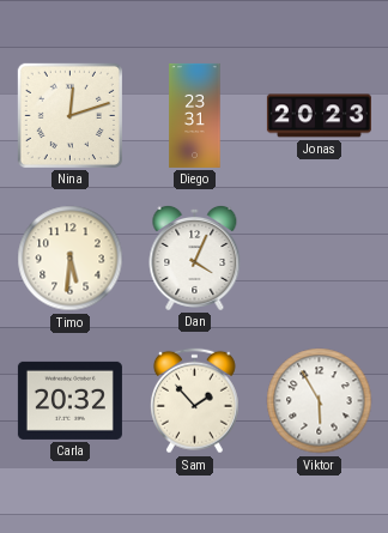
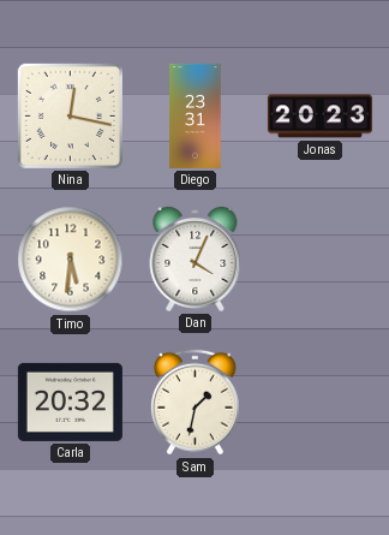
Nina: 12:12 -> 12:17
Sam: 1:53 -> 1:32
Viktor: 5:55 -> none
